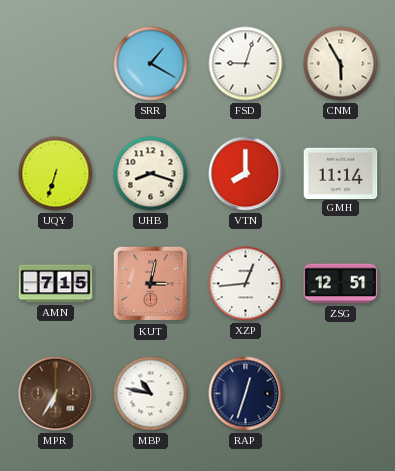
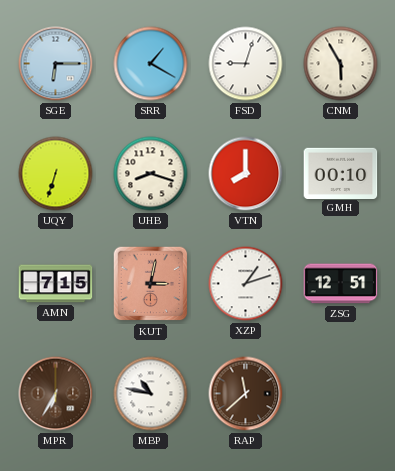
SGE: none -> 6:15
GMH: 11:14 -> 00:10
XZP: 12:44 -> 1:12
RAP: 12:33 -> 11:38
RAP dial: navy -> brown
